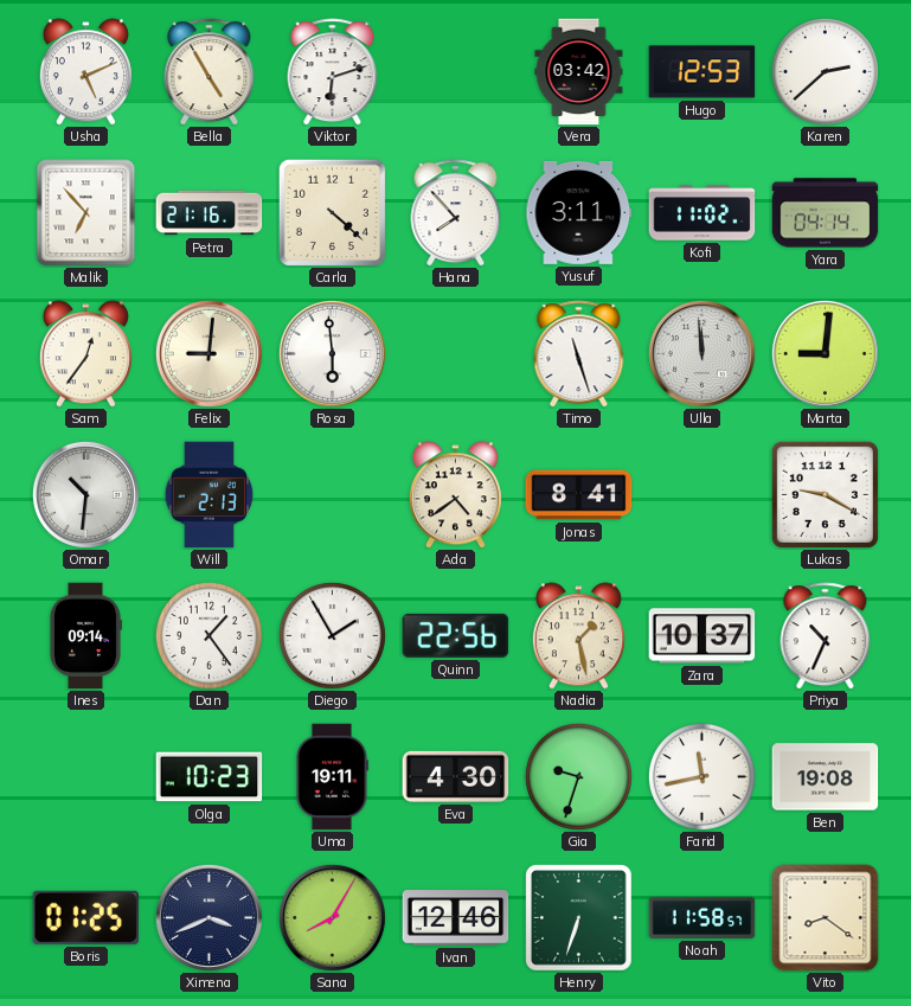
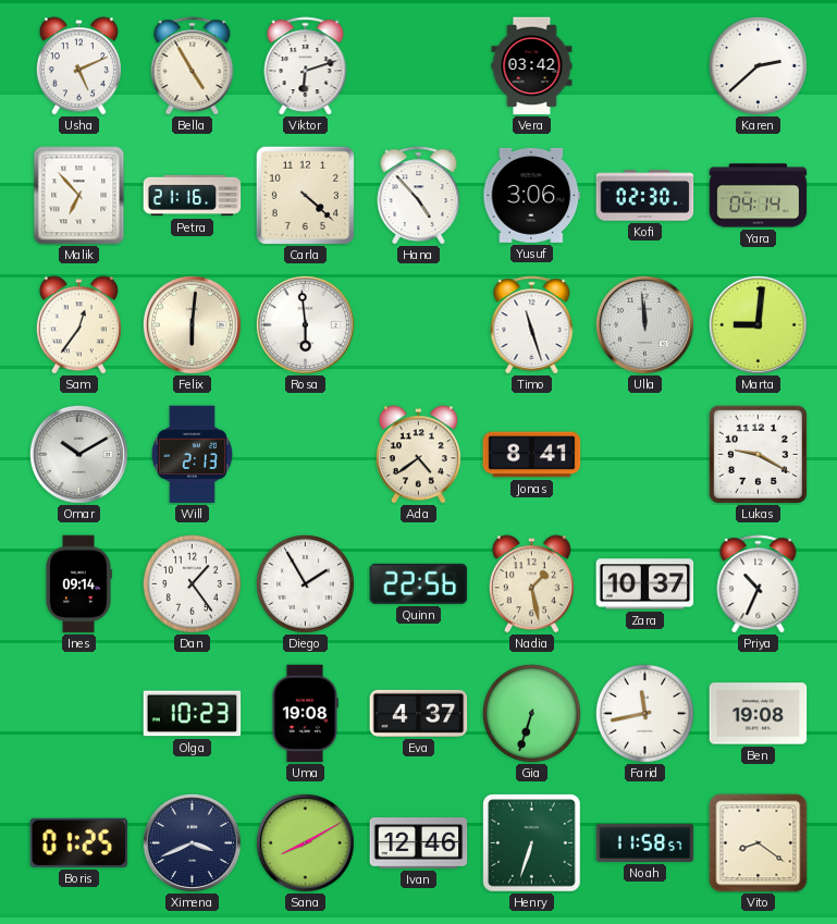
Hugo: 12:53 -> none
Hana: 7:53 -> 4:53
Yusuf: 3:11 -> 3:06
Kofi: 11:02 -> 02:30
Felix: 9:01 -> 6:01
Omar: 10:31 -> 10:10
Uma: 19:11 -> 19:08
Eva: 4:30 -> 4:37
Gia: 9:33 -> 6:33
Sana: 8:05 -> 8:10
